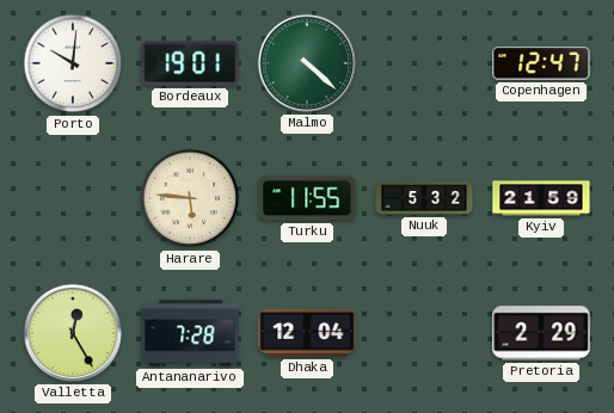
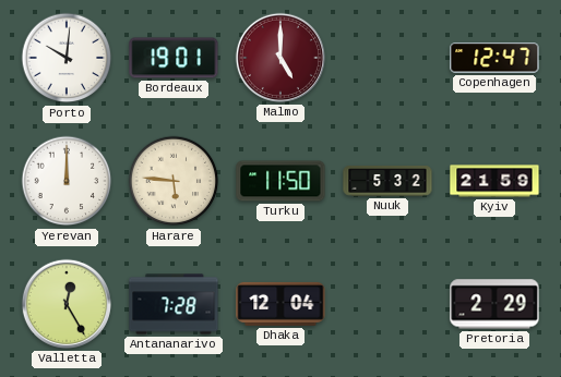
Malmo: 4:22 -> 5:00
Malmo dial: green -> burgundy
Yerevan: none -> 12:00
Turku: 11:55 -> 11:50
